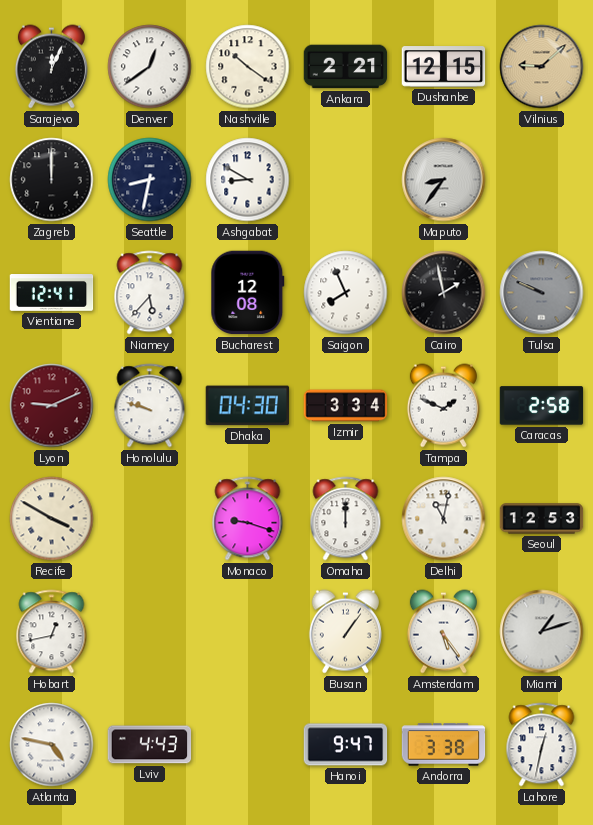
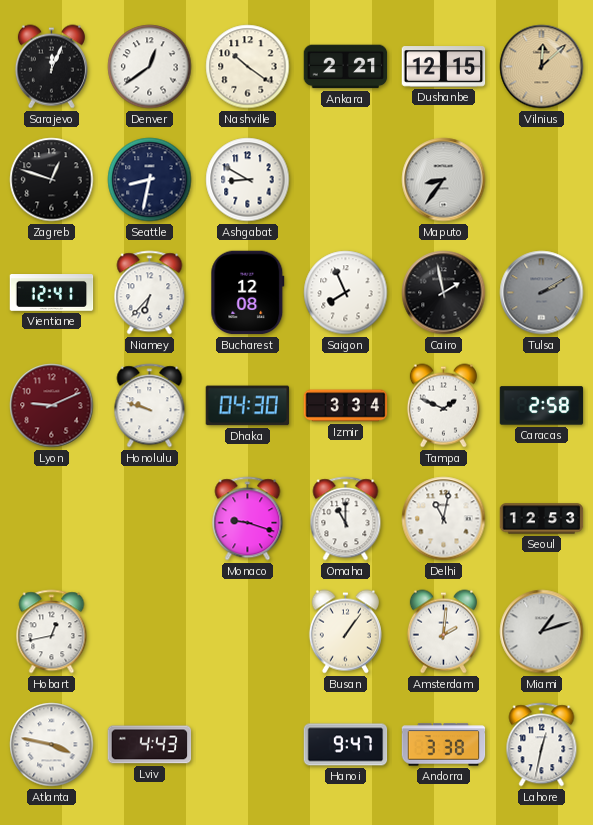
Vilnius: 9:08 -> 12:08
Zagreb: 12:00 -> 12:48
Niamey: 5:37 -> 6:37
Tulsa: 9:49 -> 2:10
Recife: 3:50 -> none
Omaha: 12:00 -> 11:00
Amsterdam: 5:24 -> 2:01
Atlanta: 4:47 -> 3:47
